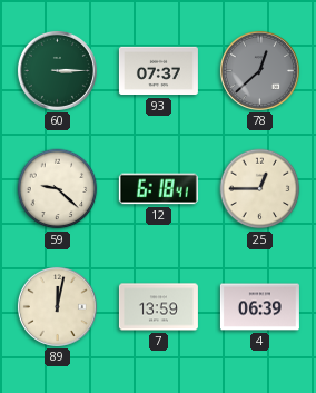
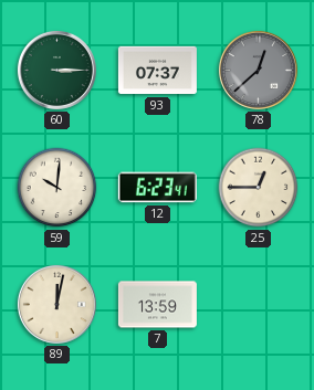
59: 9:22 -> 10:01
12: 6:18 -> 6:23
4: 06:39 -> none
